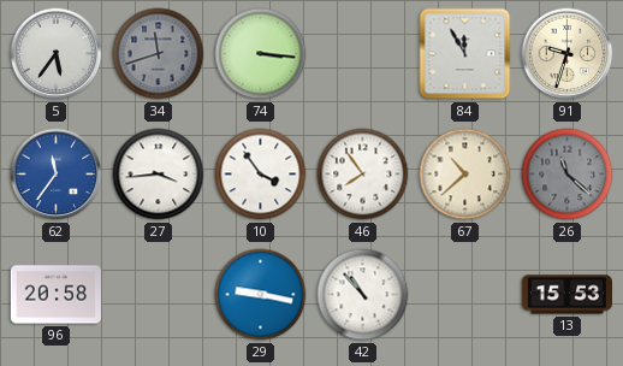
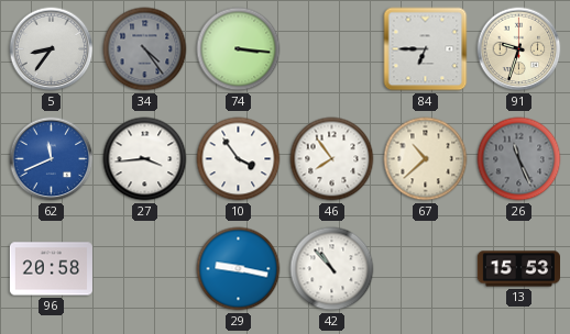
5: 5:36 -> 8:36
34: 11:42 -> 4:24
84: 11:55 -> 6:45
62: 11:36 -> 11:41
26: 11:22 -> 11:26
